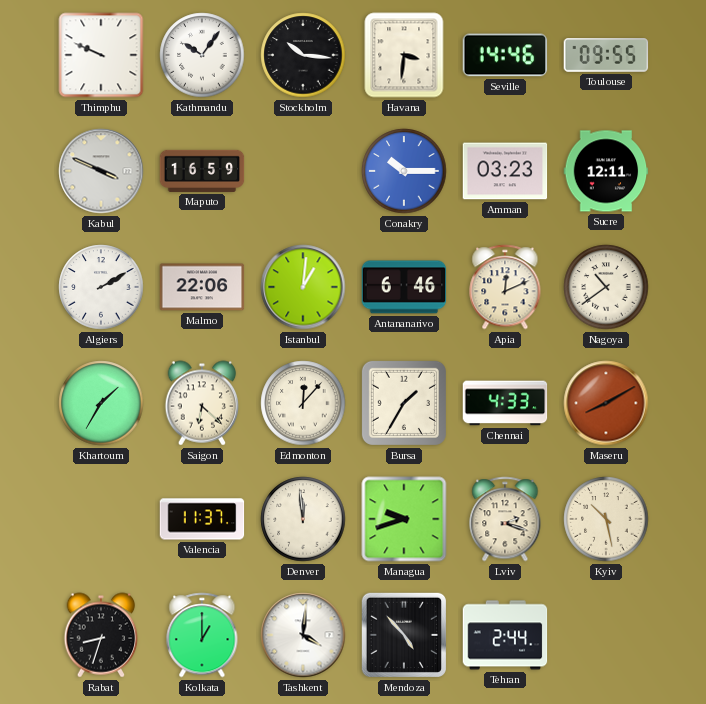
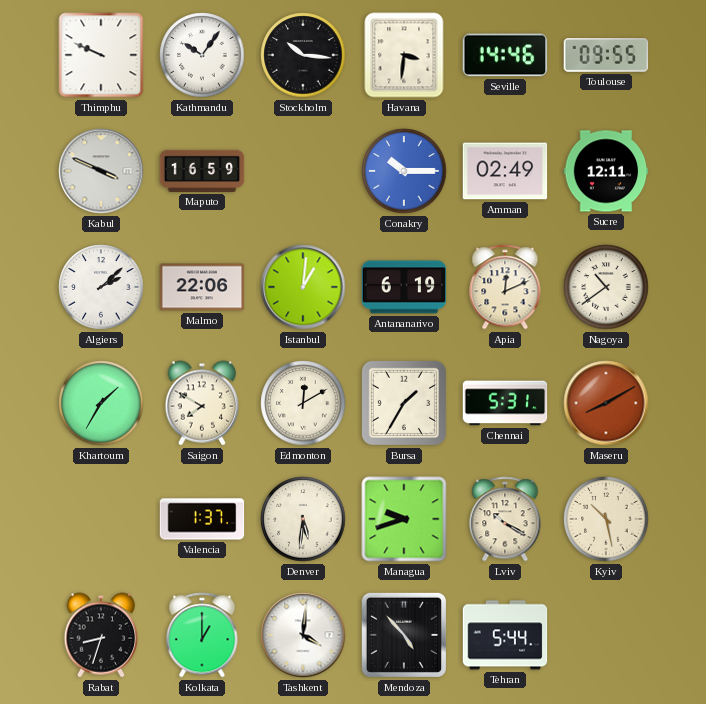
Amman: 03:23 -> 02:49
Algiers: 2:10 -> 2:08
Antananarivo: 6:46 -> 6:19
Saigon: 6:22 -> 7:50
Edmonton: 12:07 -> 12:10
Chennai: 4:33 -> 5:31
Valencia: 11:37 -> 1:37
Denver: 11:59 -> 5:31
Lviv: 2:18 -> 10:20
Tehran: 2:44 -> 5:44
